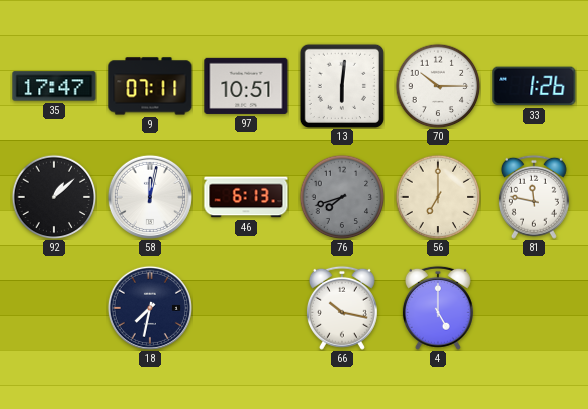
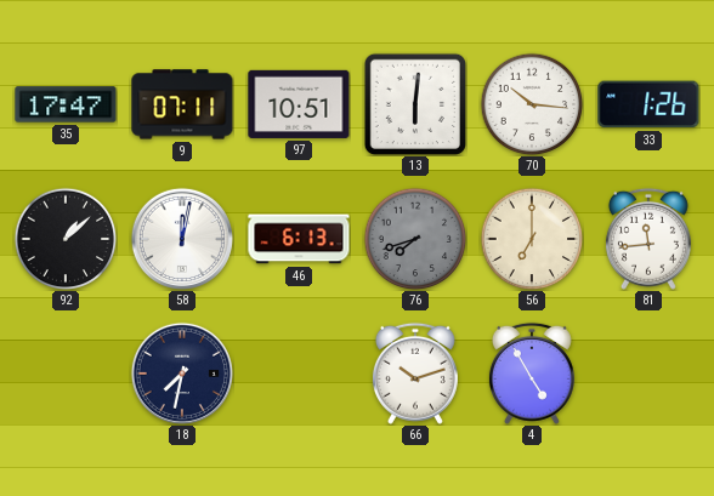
70: 10:15 -> 10:16
81: 11:47 -> 11:44
66: 10:17 -> 10:12
4: 5:00 -> 4:55
